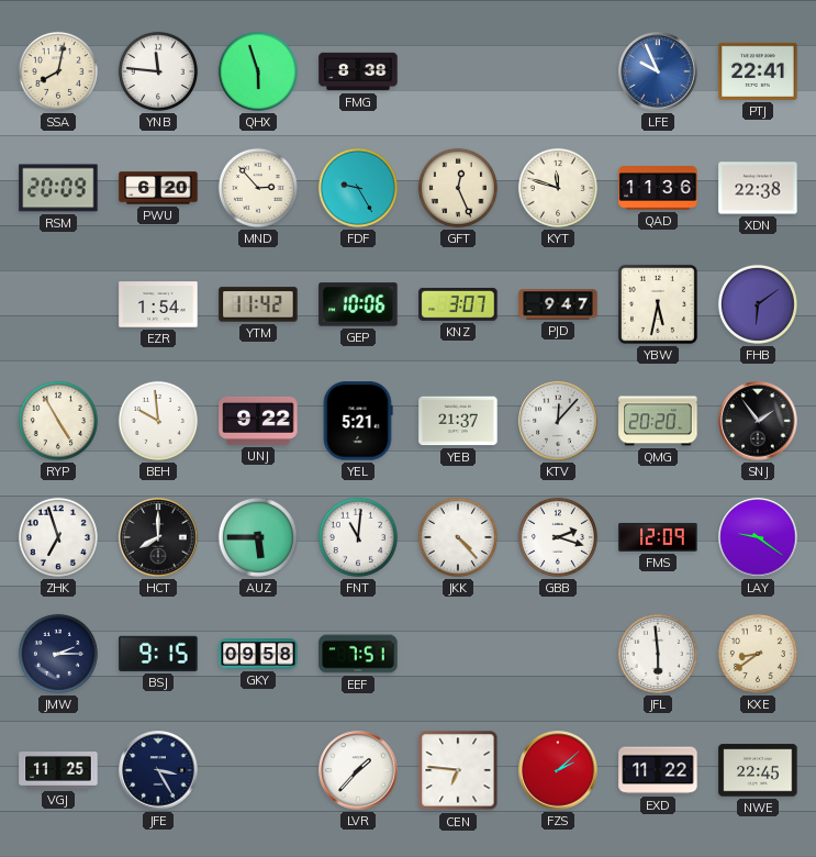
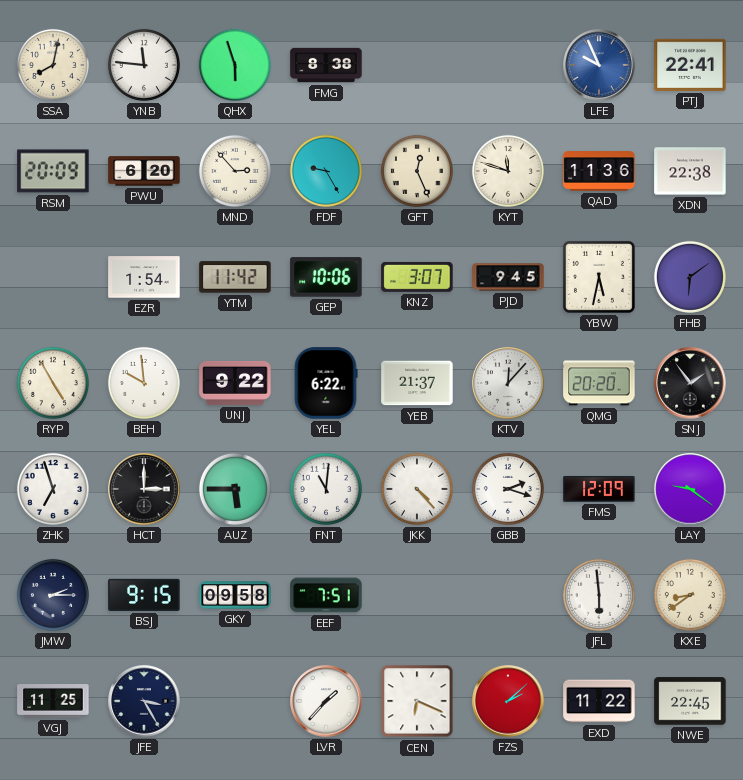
PJD: 9:47 -> 9:45
YEL: 5:21 -> 6:22
HCT: 8:00 -> 3:00
CEN: 6:46 -> 6:19
